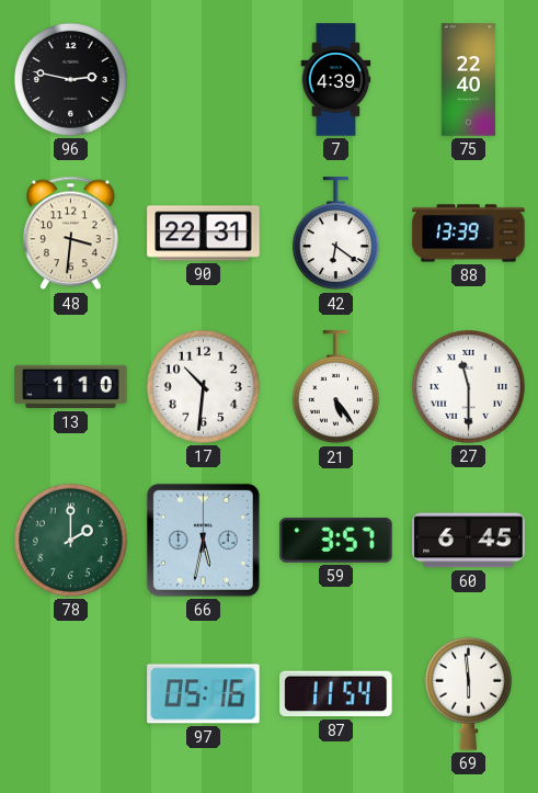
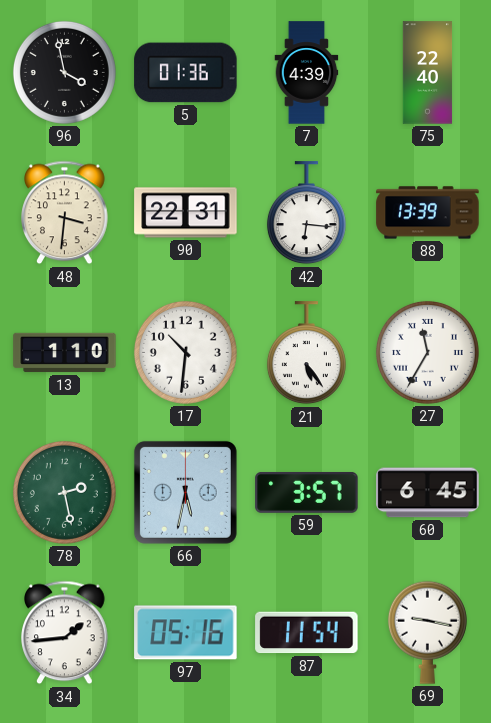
96: 2:47 -> 3:58
5: none -> 01:36
42: 6:21 -> 6:16
27: 11:30 -> 11:35
78: 2:00 -> 2:28
34: none -> 1:44
69: 5:59 -> 9:17
